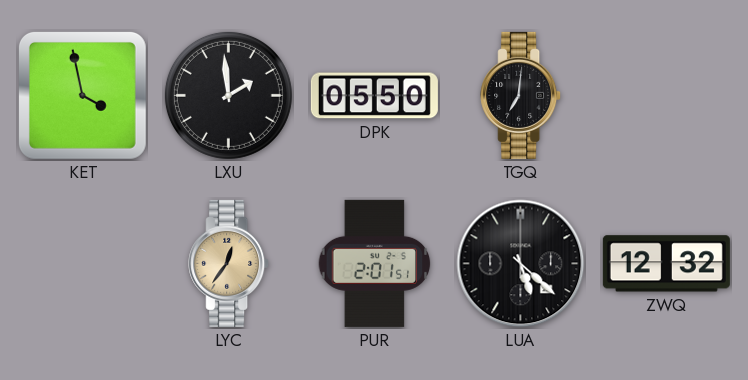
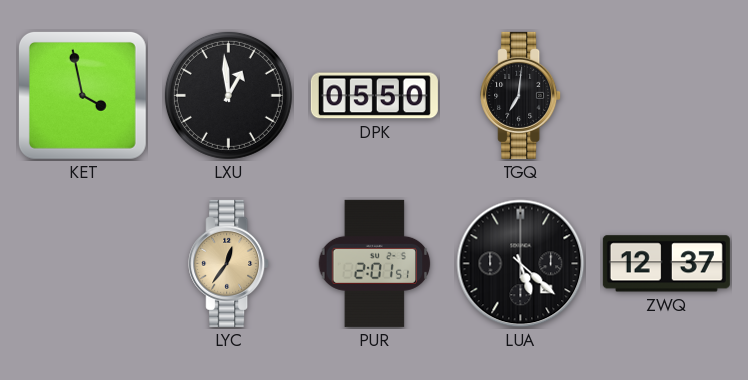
LXU: 1:59 -> 12:59
ZWQ: 12:32 -> 12:37
